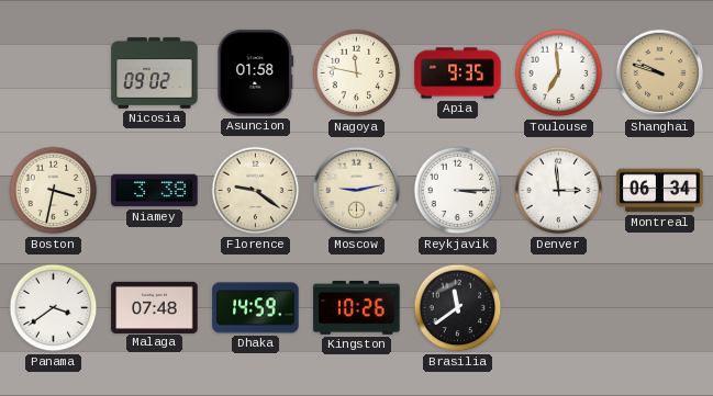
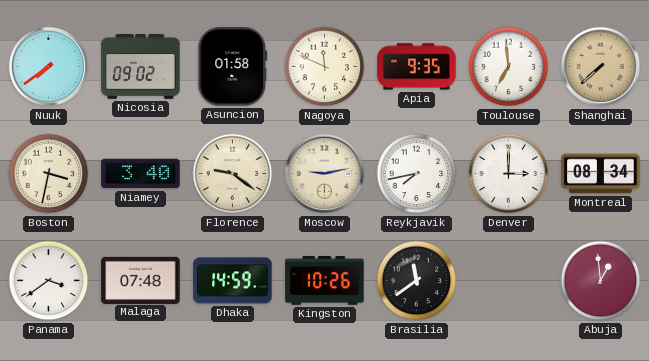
Nuuk: none -> 7:39
Nagoya: 11:47 -> 11:49
Shanghai: 9:48 -> 7:38
Niamey: 3:38 -> 3:40
Reykjavik: 3:15 -> 7:43
Denver: 2:59 -> 3:00
Montreal: 06:34 -> 08:34
Abuja: none -> 12:59
